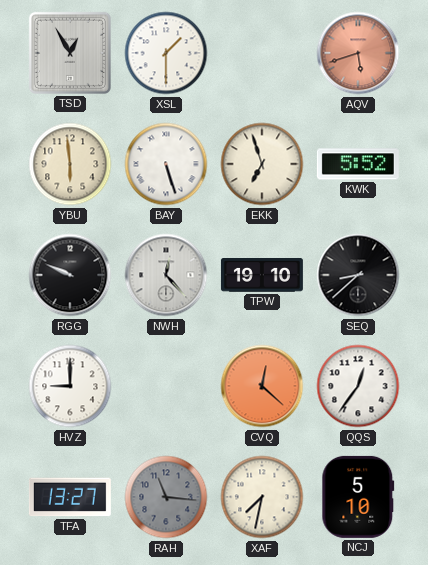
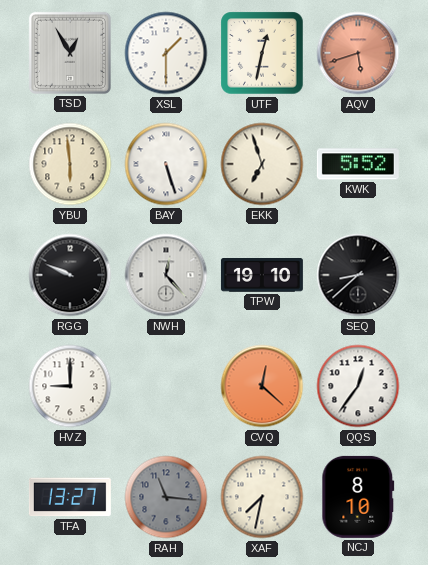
UTF: none -> 12:32
NCJ: 5:10 -> 8:10
